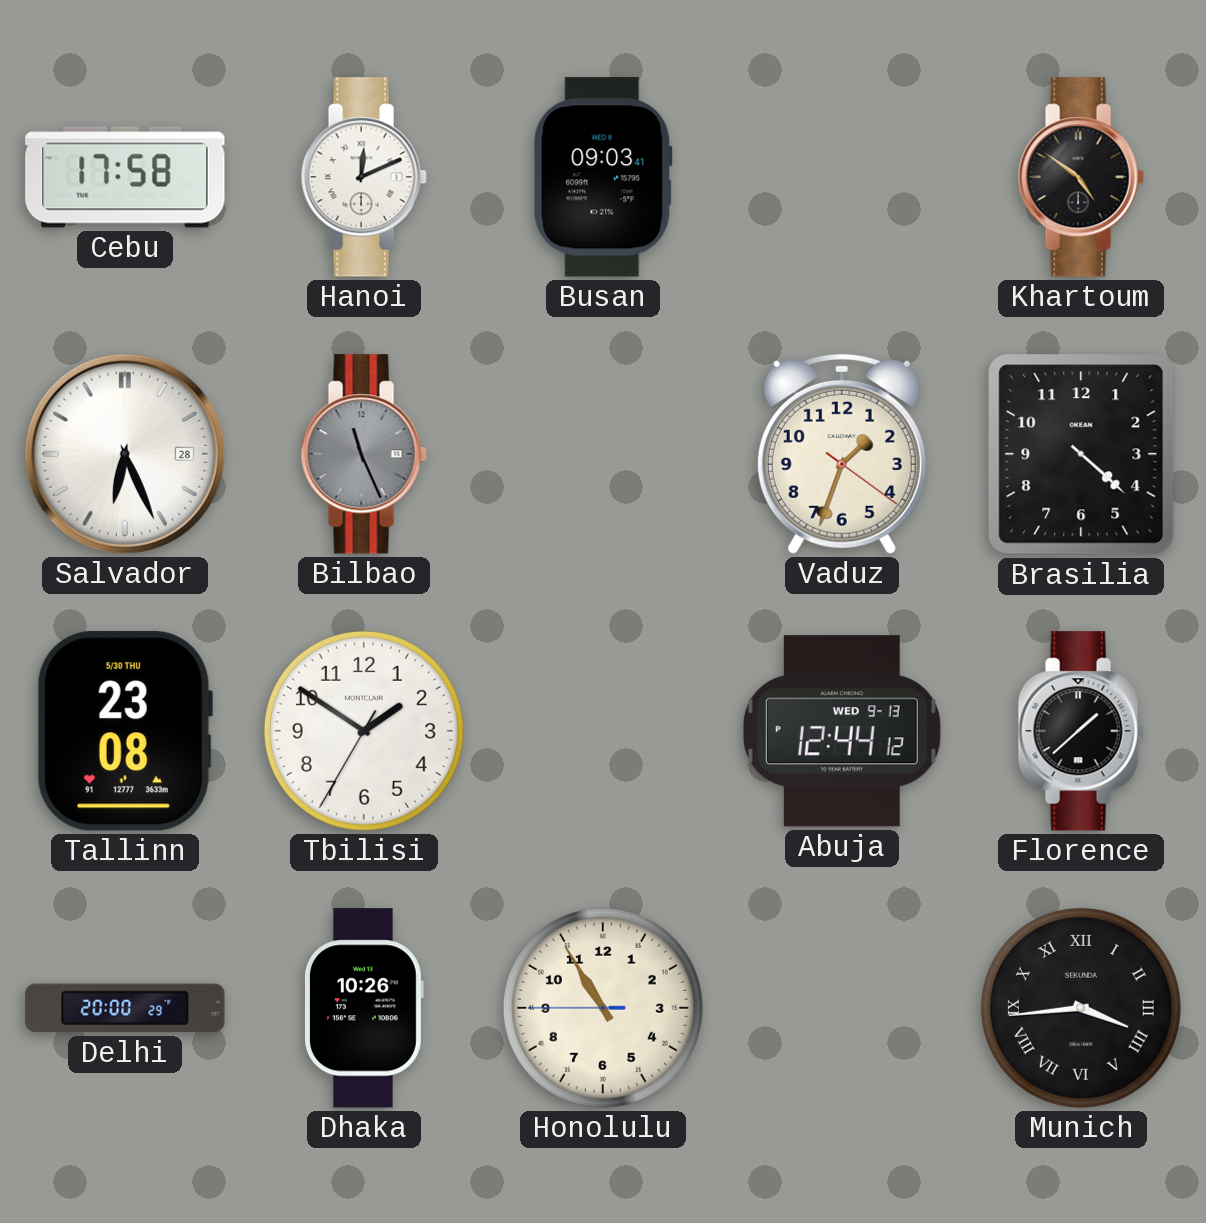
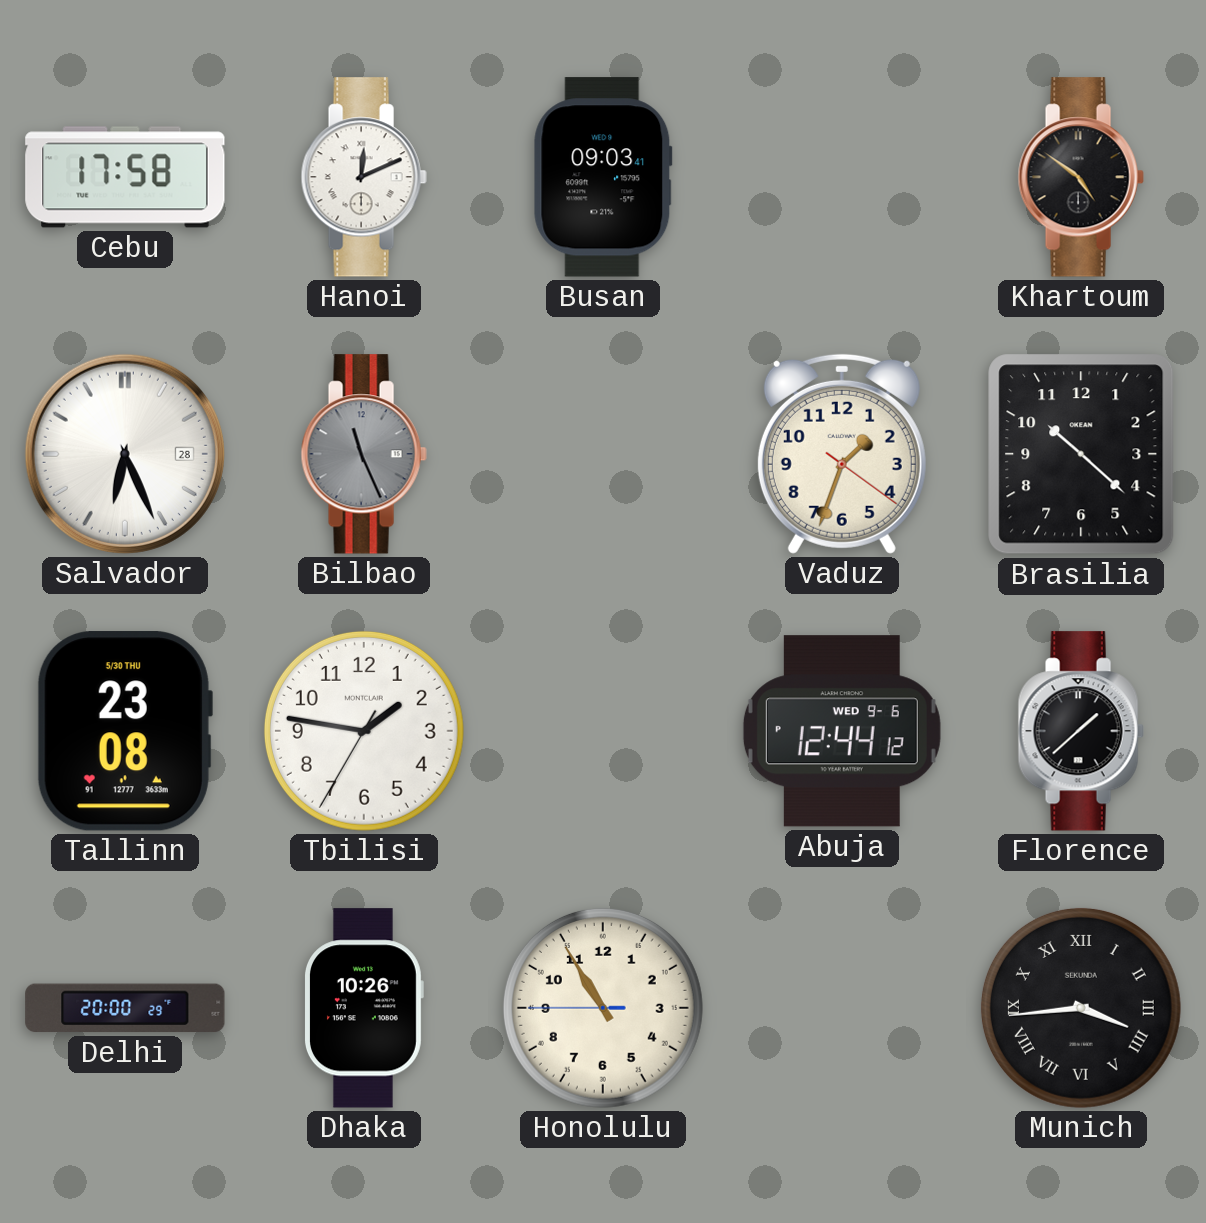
Brasilia: 4:22 -> 10:22
Tbilisi: 1:50 -> 1:46
Abuja date: WED 9-13 -> WED 9-6
